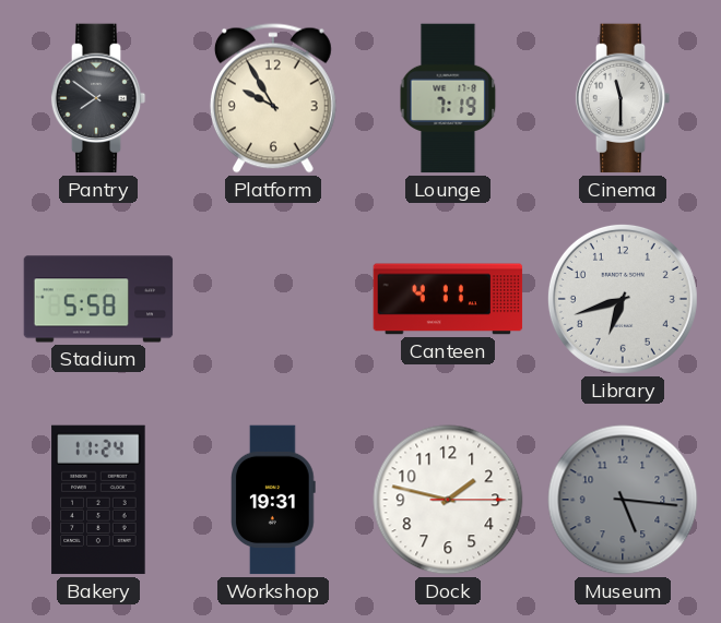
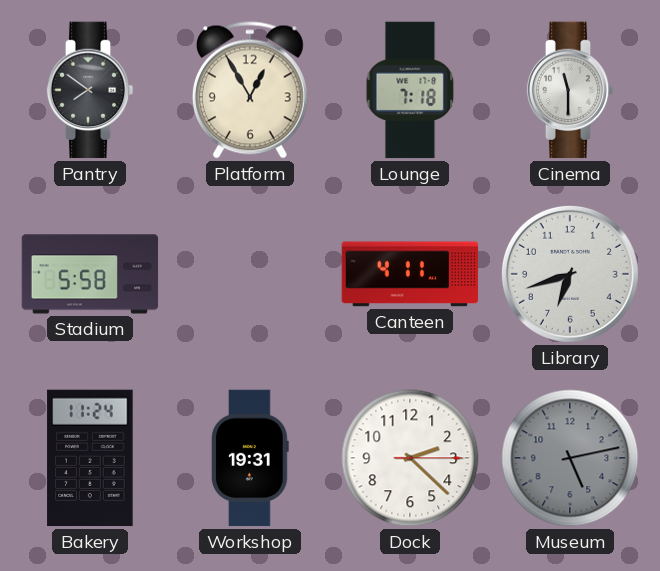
Platform: 9:55 -> 12:55
Lounge: 7:19 -> 7:18
Dock: 1:47 -> 2:22
Museum: 5:16 -> 5:13
